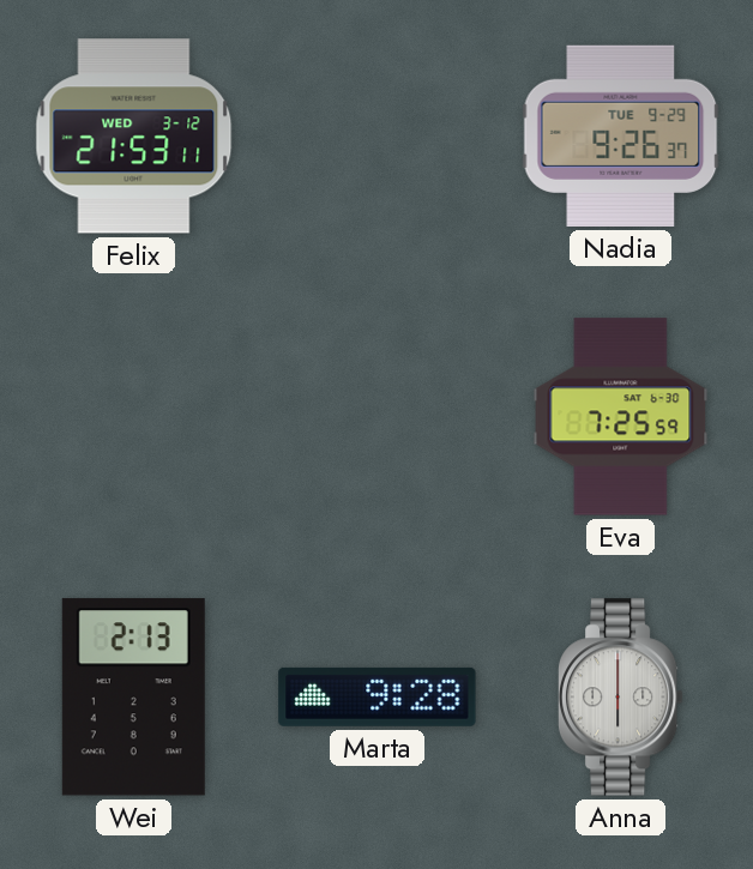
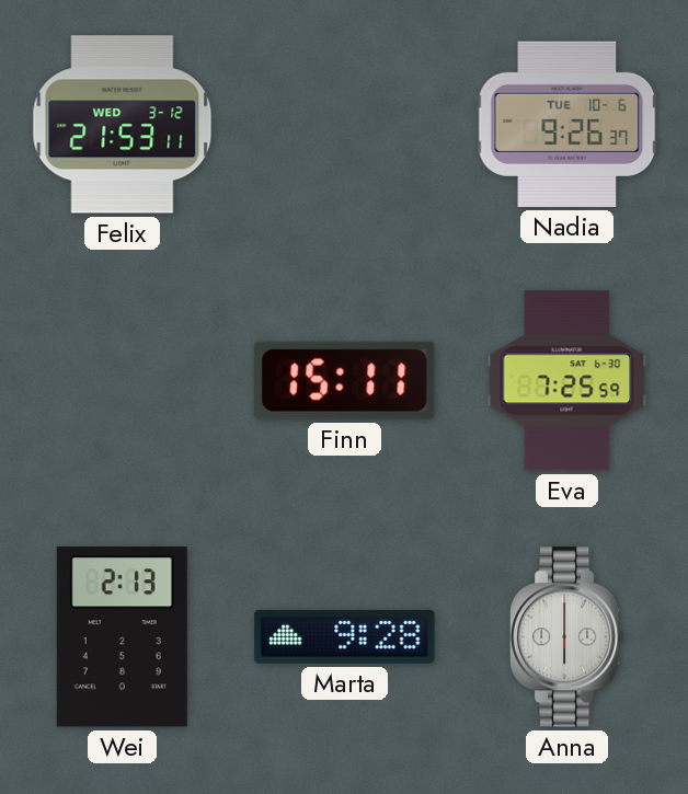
Nadia date: TUE 9-29 -> TUE 10-6
Finn: none -> 15:11
